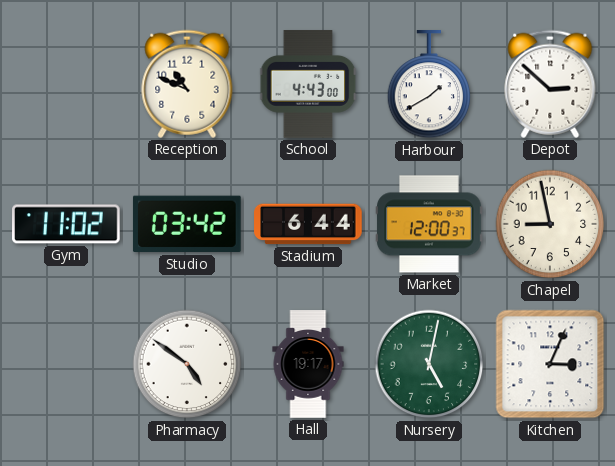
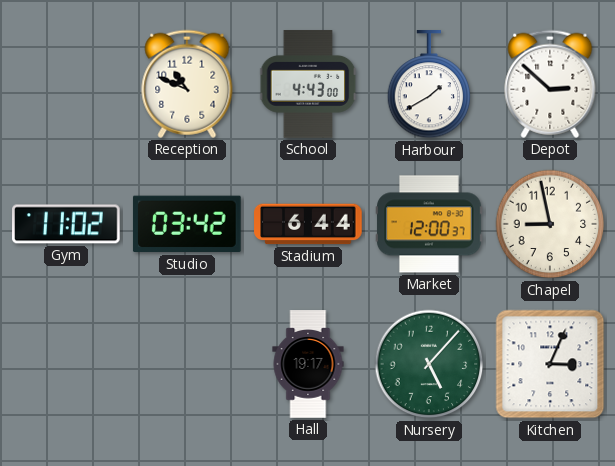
Pharmacy: 4:51 -> none
Nursery: 5:02 -> 5:07
